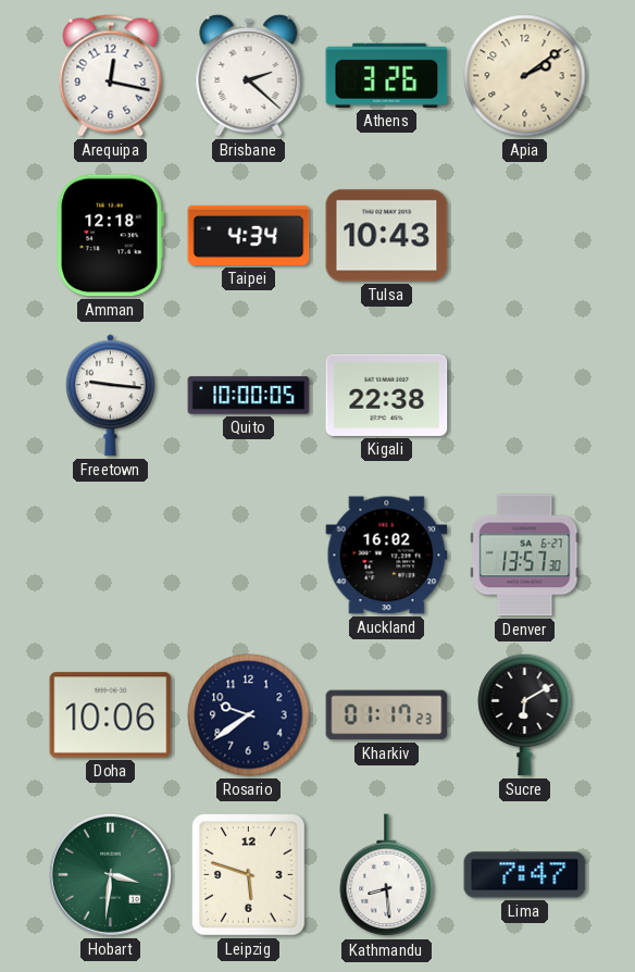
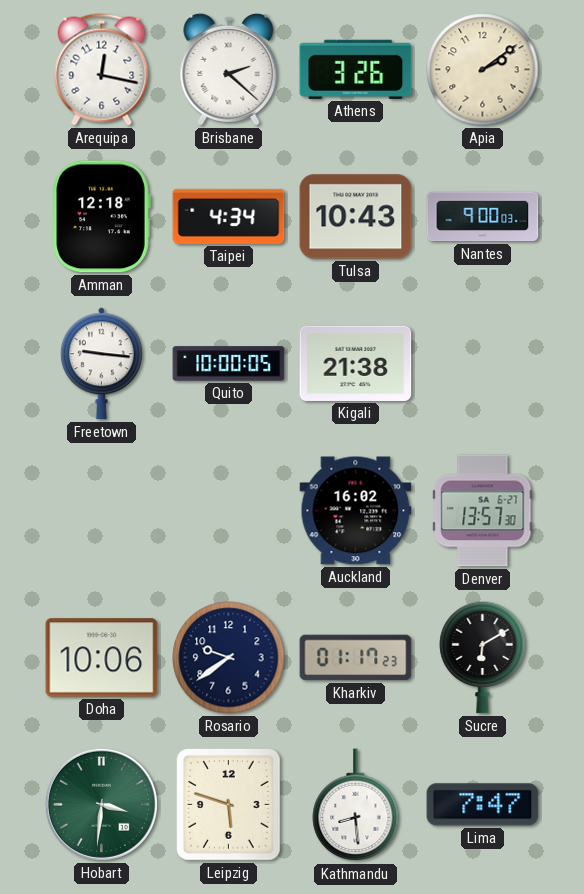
Nantes: none -> 9:00
Kigali: 22:38 -> 21:38
